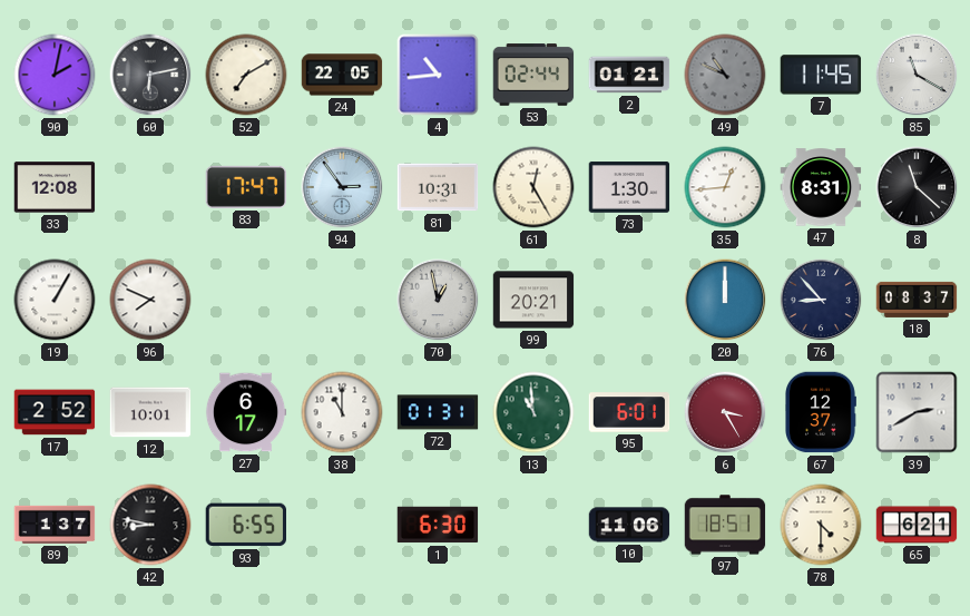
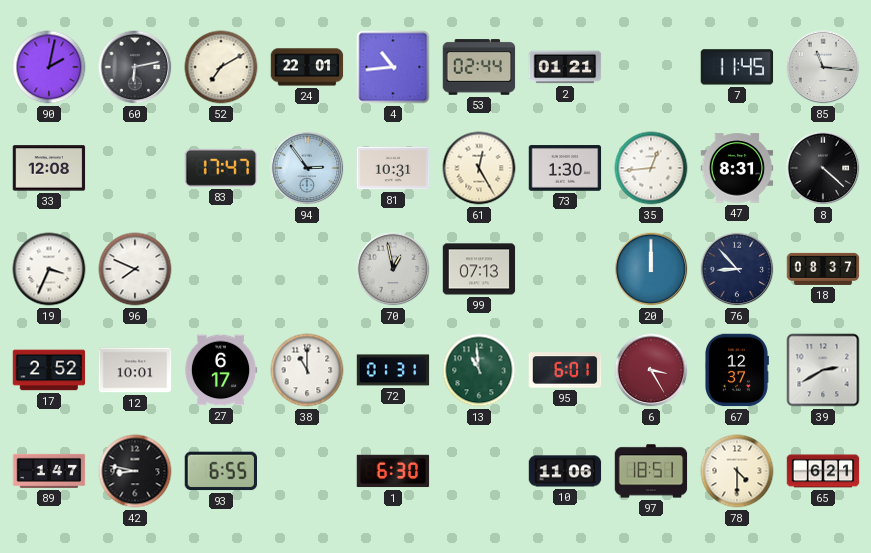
24: 22:05 -> 22:01
49: 10:49 -> none
85: 11:20 -> 11:16
8: 11:22 -> 4:22
19: 1:05 -> 3:34
99: 20:21 -> 07:13
89: 1:37 -> 1:47
